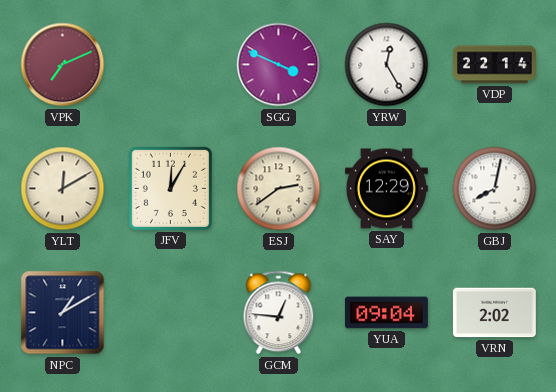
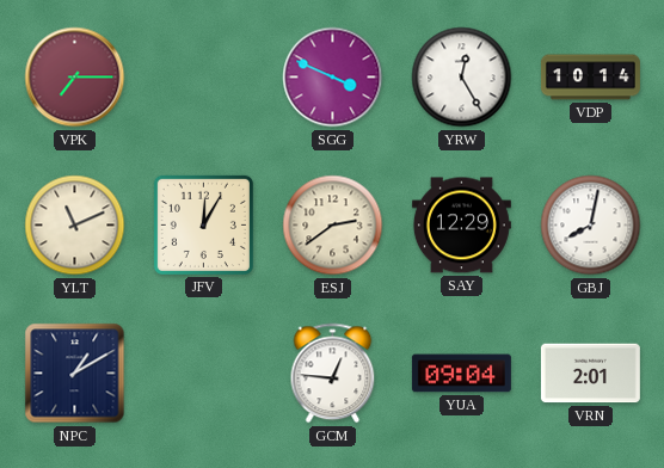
VPK: 7:11 -> 7:15
VDP: 22:14 -> 10:14
YLT: 12:10 -> 11:11
VRN: 2:02 -> 2:01
